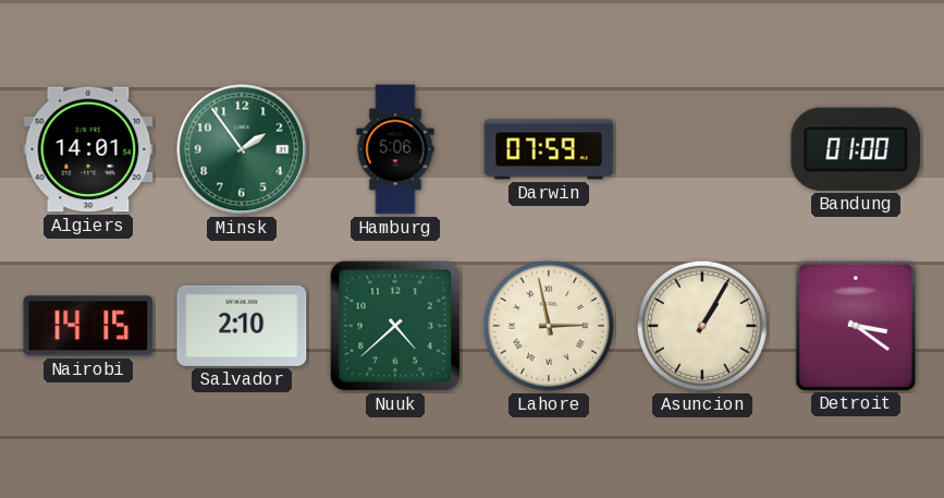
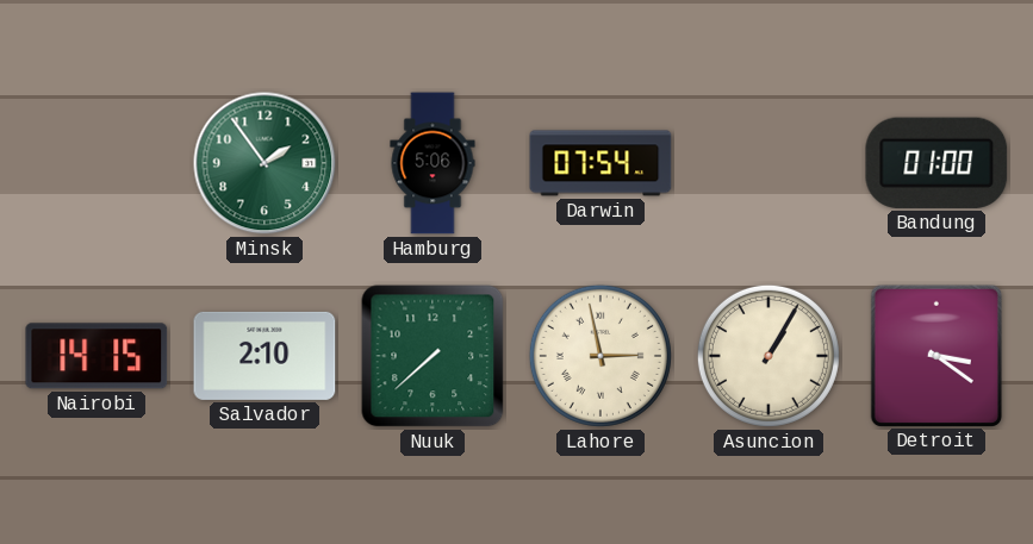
Algiers: 14:01 -> none
Darwin: 07:59 -> 07:54
Nuuk: 4:38 -> 7:38
